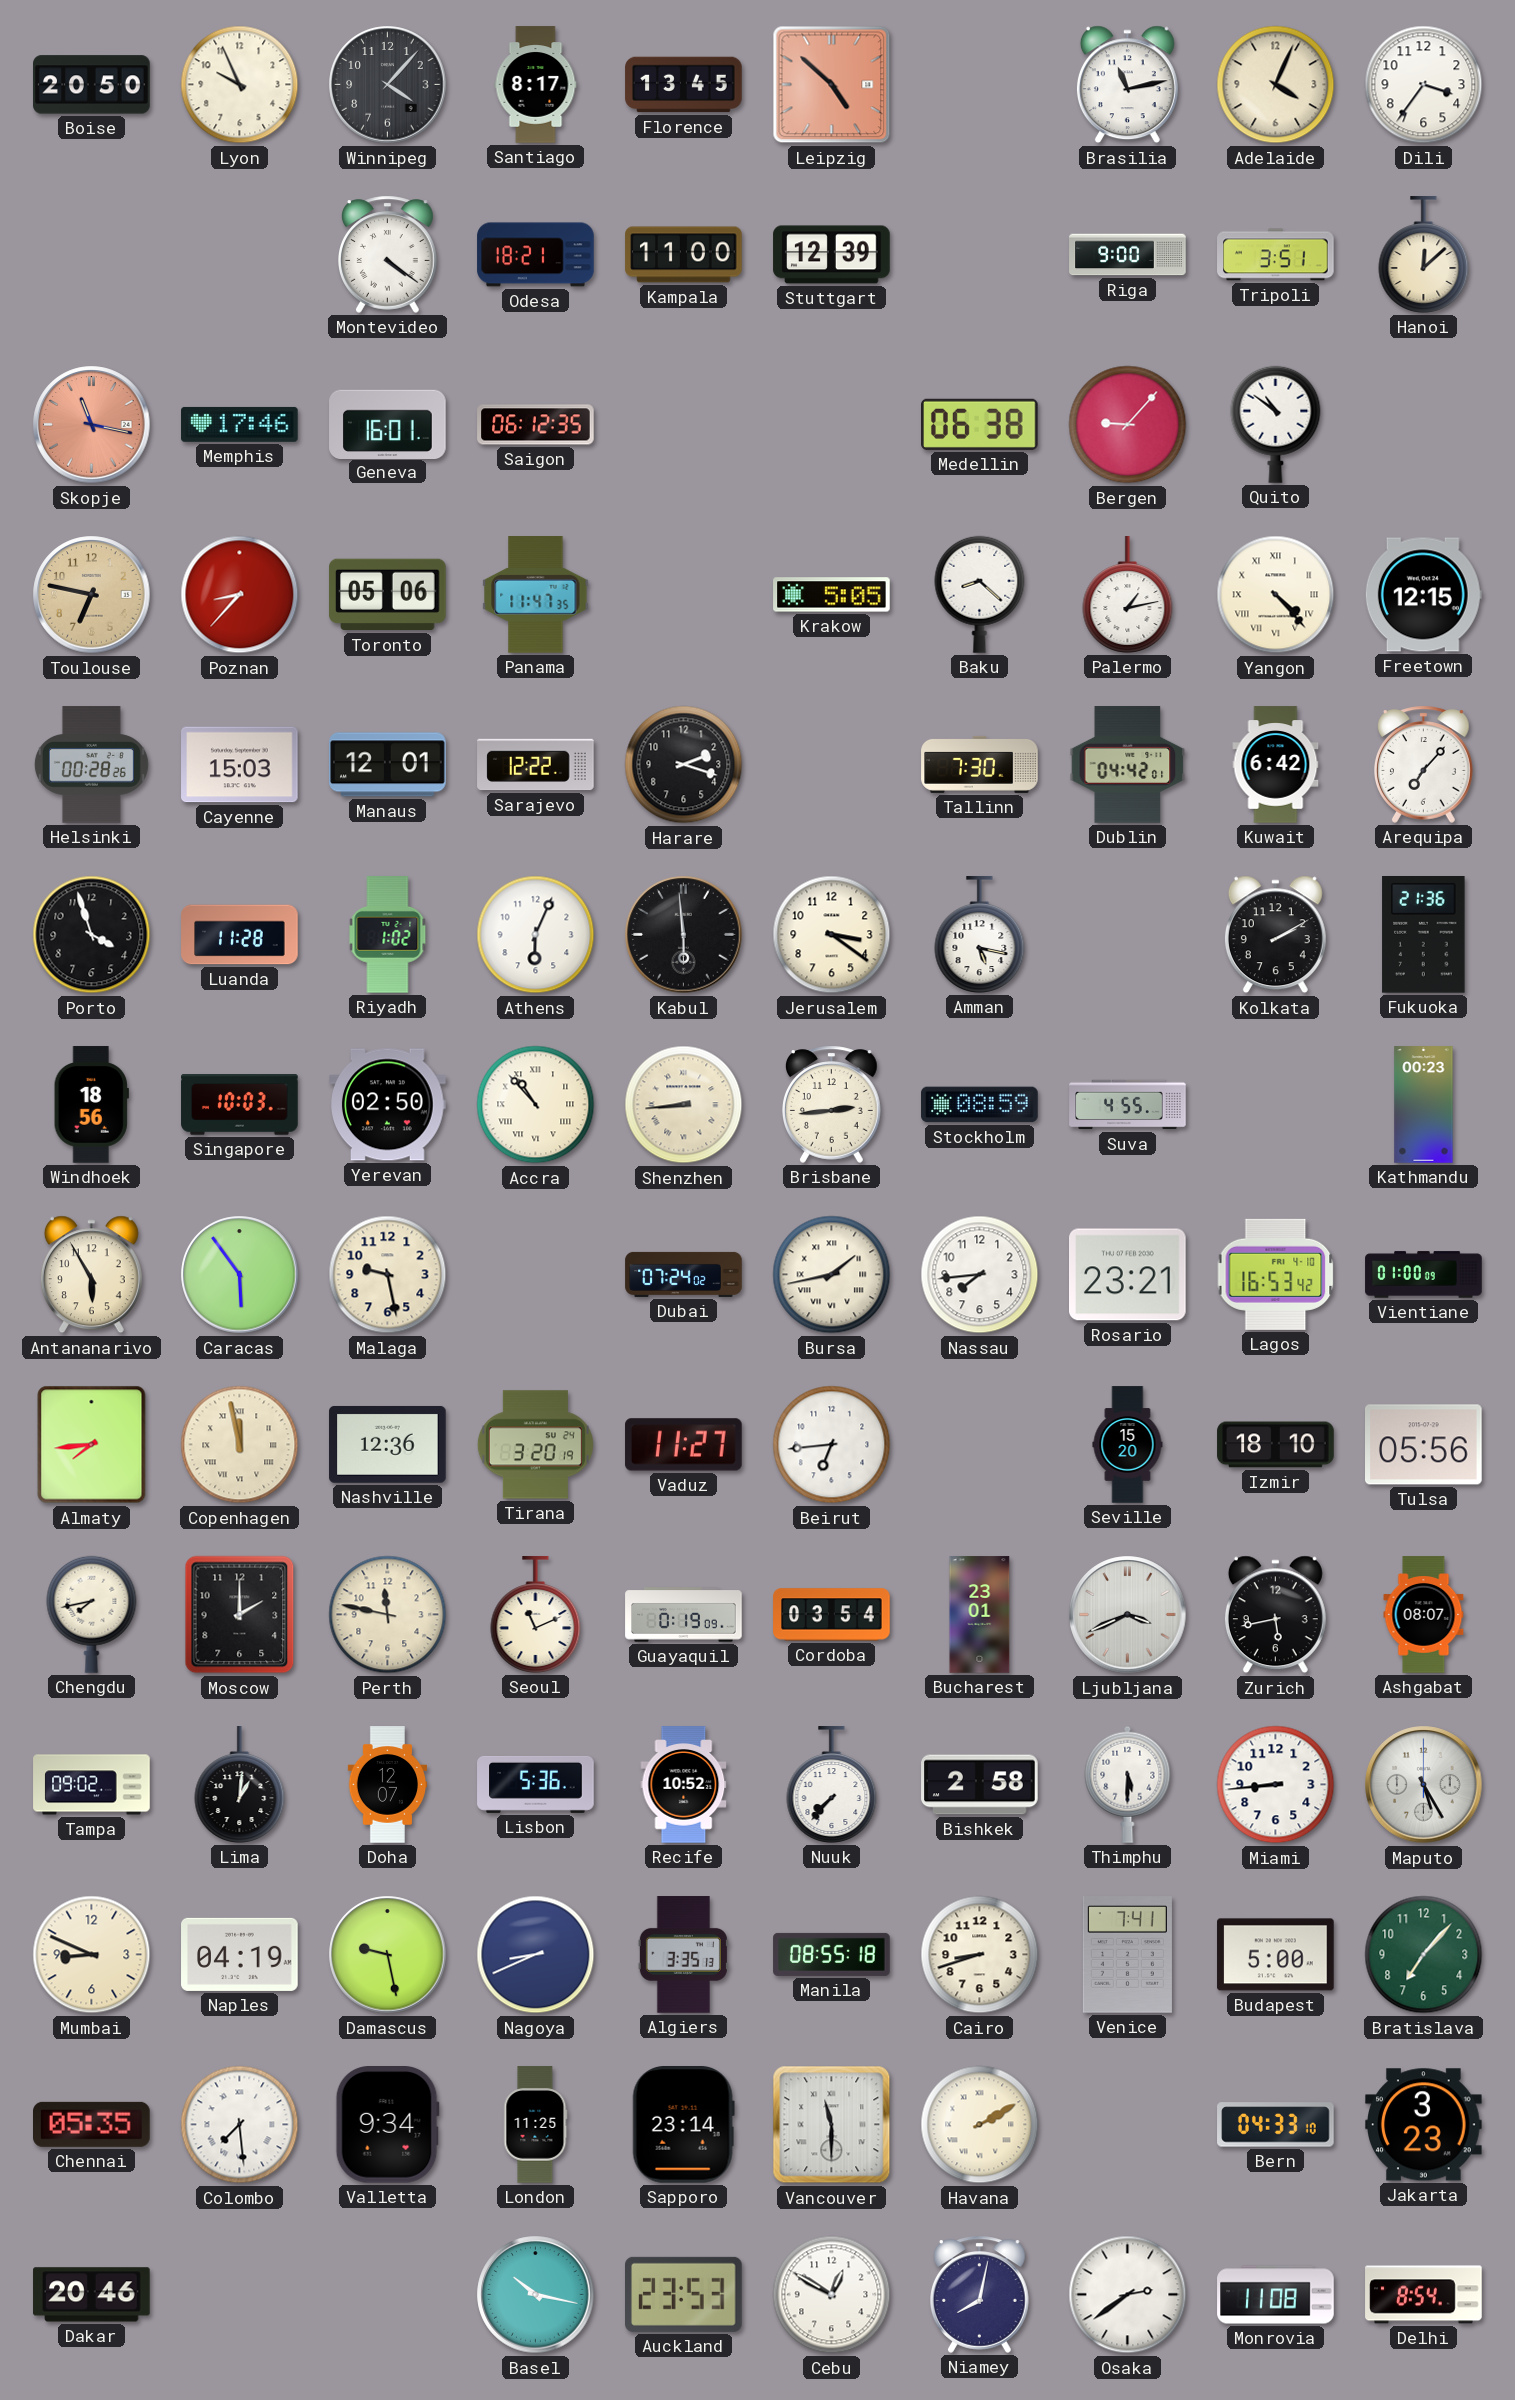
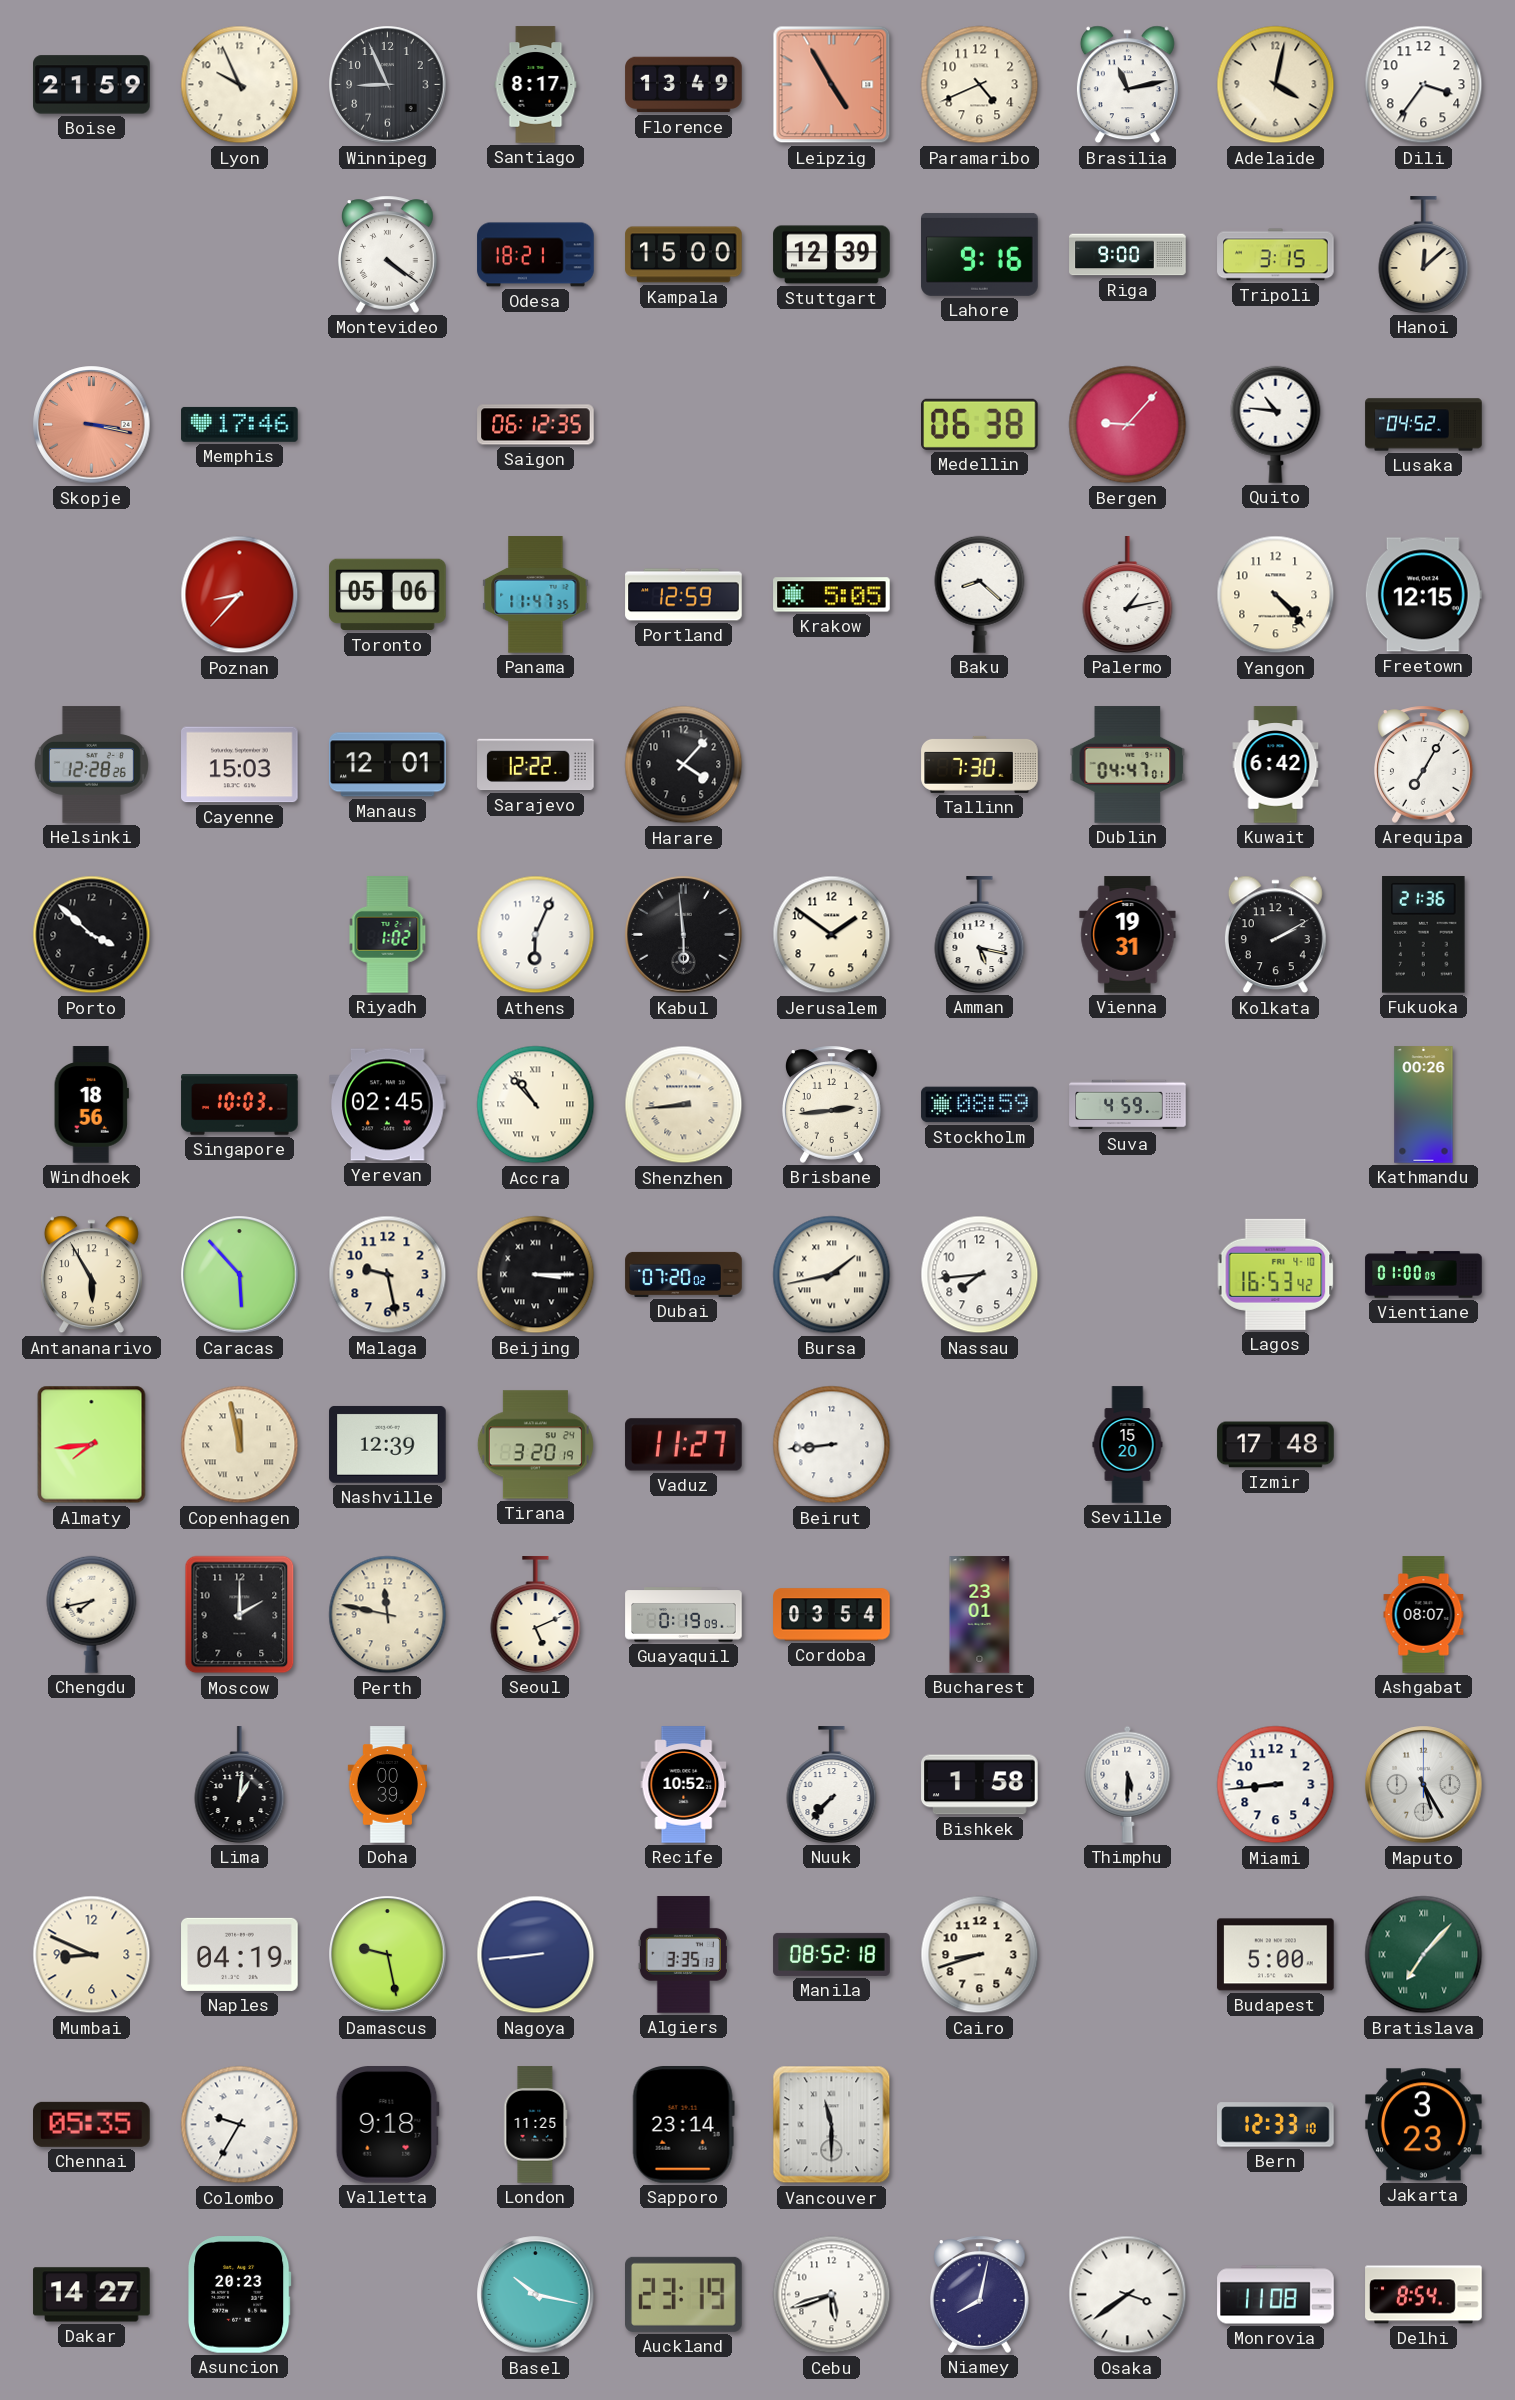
Boise: 20:50 -> 21:59
Winnipeg: 4:07 -> 8:56
Florence: 13:45 -> 13:49
Leipzig: 4:52 -> 4:55
Paramaribo: none -> 4:41
Adelaide: 4:04 -> 4:02
Kampala: 11:00 -> 15:00
Lahore: none -> 9:16
Tripoli: 3:51 -> 3:15
Skopje: 11:17 -> 3:17
Geneva: 16:01 -> none
Quito: 10:51 -> 10:46
Lusaka: none -> 04:52
Toulouse: 6:47 -> none
Portland: none -> 12:59
Yangon numerals: Roman -> Arabic
Helsinki: 00:28 -> 12:28
Harare: 2:18 -> 4:07
Dublin: 04:42 -> 04:47
Arequipa: 7:07 -> 7:05
Porto: 3:57 -> 3:52
Luanda: 11:28 -> none
Jerusalem: 3:21 -> 1:51
Vienna: none -> 19:31
Yerevan: 02:50 -> 02:45
Suva: 4:55 -> 4:59
Kathmandu: 00:23 -> 00:26
Caracas: 5:54 -> 5:53
Beijing: none -> 3:15
Dubai: 07:24 -> 07:20
Rosario: 23:21 -> none
Nashville: 12:36 -> 12:39
Beirut: 6:44 -> 8:44
Izmir: 18:10 -> 17:48
Tulsa: 05:56 -> none
Seoul: 11:11 -> 5:11
Ljubljana: 3:41 -> none
Zurich: 5:43 -> none
Tampa: 09:02 -> none
Doha: 12:07 -> 00:39
Lisbon: 5:36 -> none
Bishkek: 2:58 -> 1:58
Nagoya: 8:41 -> 8:44
Manila: 08:55 -> 08:52
Venice: 7:41 -> none
Bratislava numerals: Arabic -> Roman
Colombo: 7:29 -> 9:35
Valletta: 9:34 -> 9:18
Havana: 2:10 -> none
Bern: 04:33 -> 12:33
Dakar: 20:46 -> 14:27
Asuncion: none -> 20:23
Auckland: 23:53 -> 23:19
Cebu: 12:50 -> 5:42
Osaka: 2:39 -> 3:39
